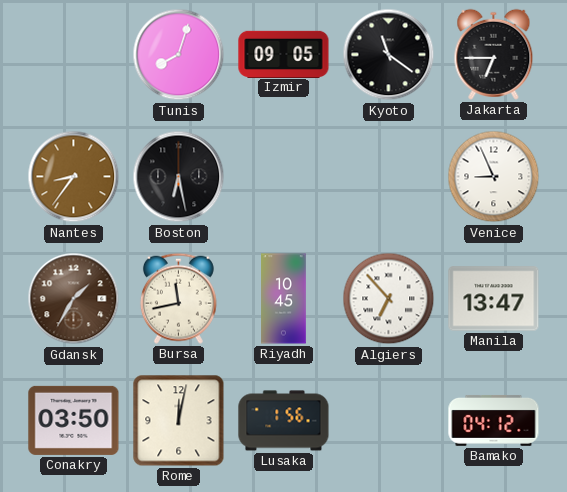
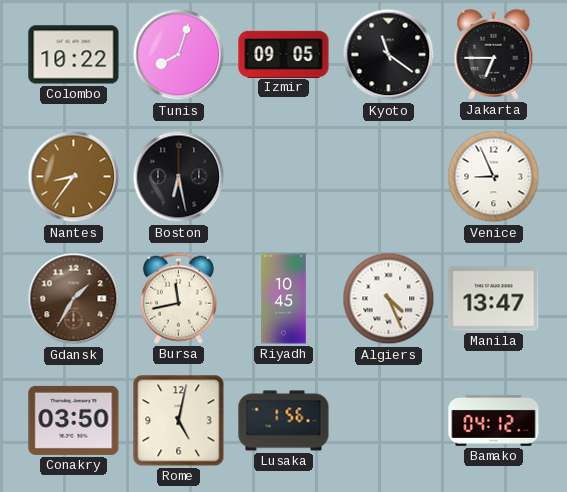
Colombo: none -> 10:22
Algiers: 6:53 -> 4:26
Rome: 12:02 -> 5:02
